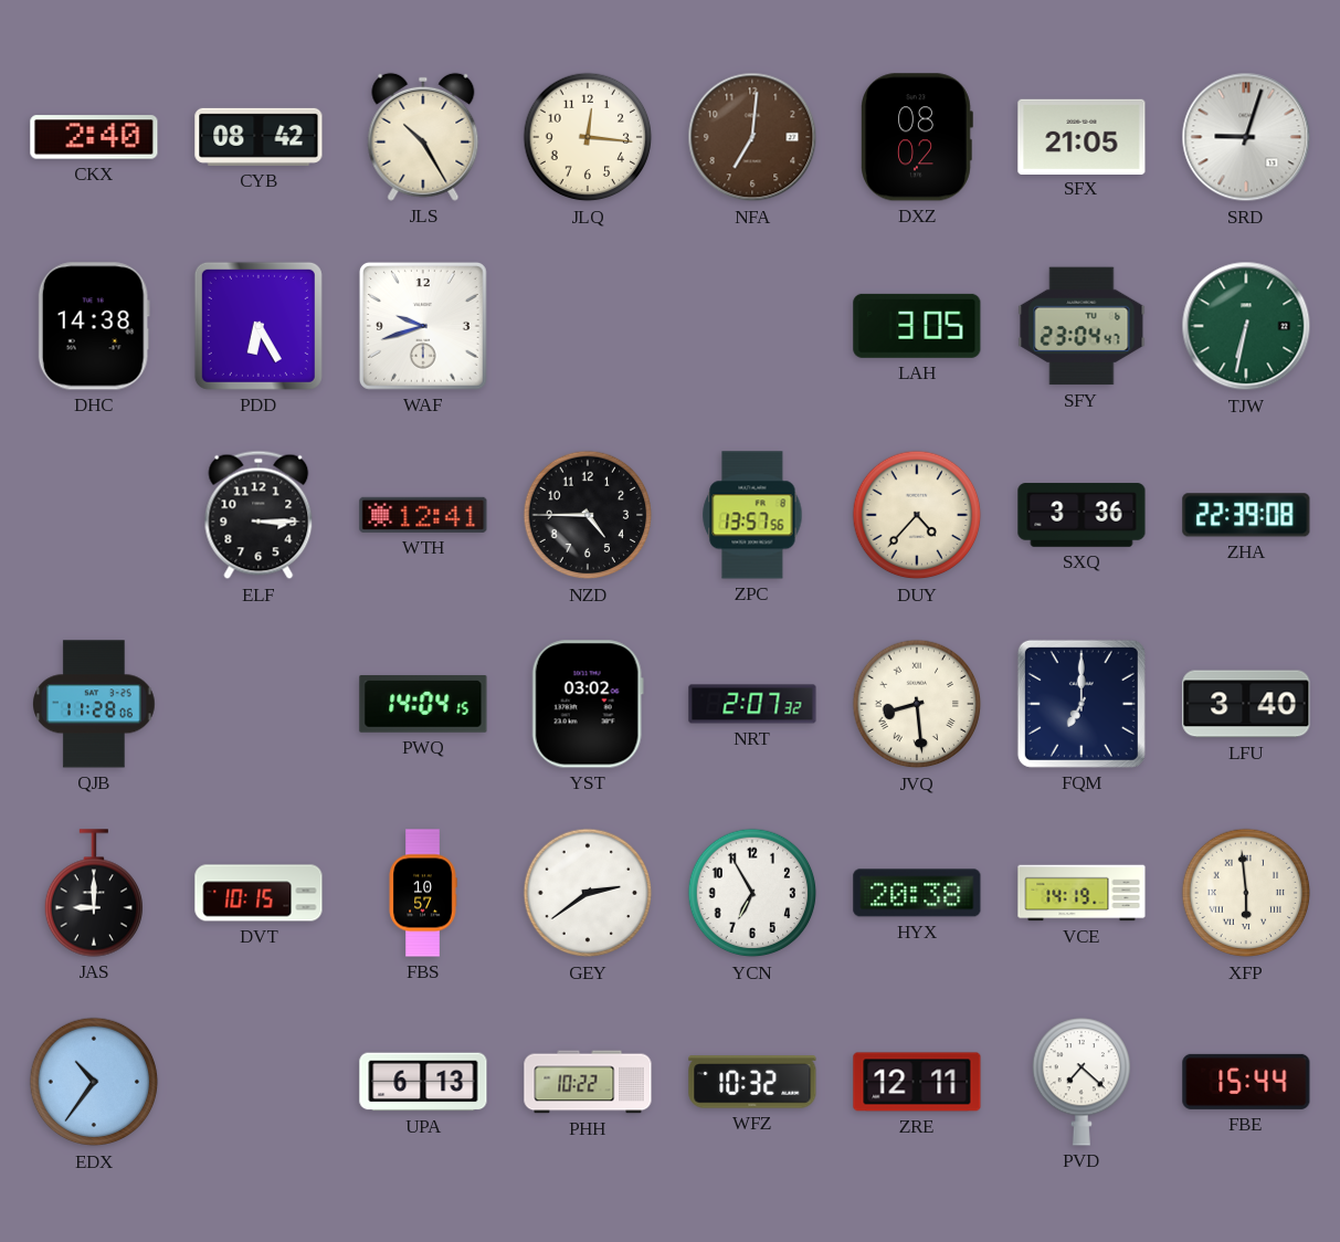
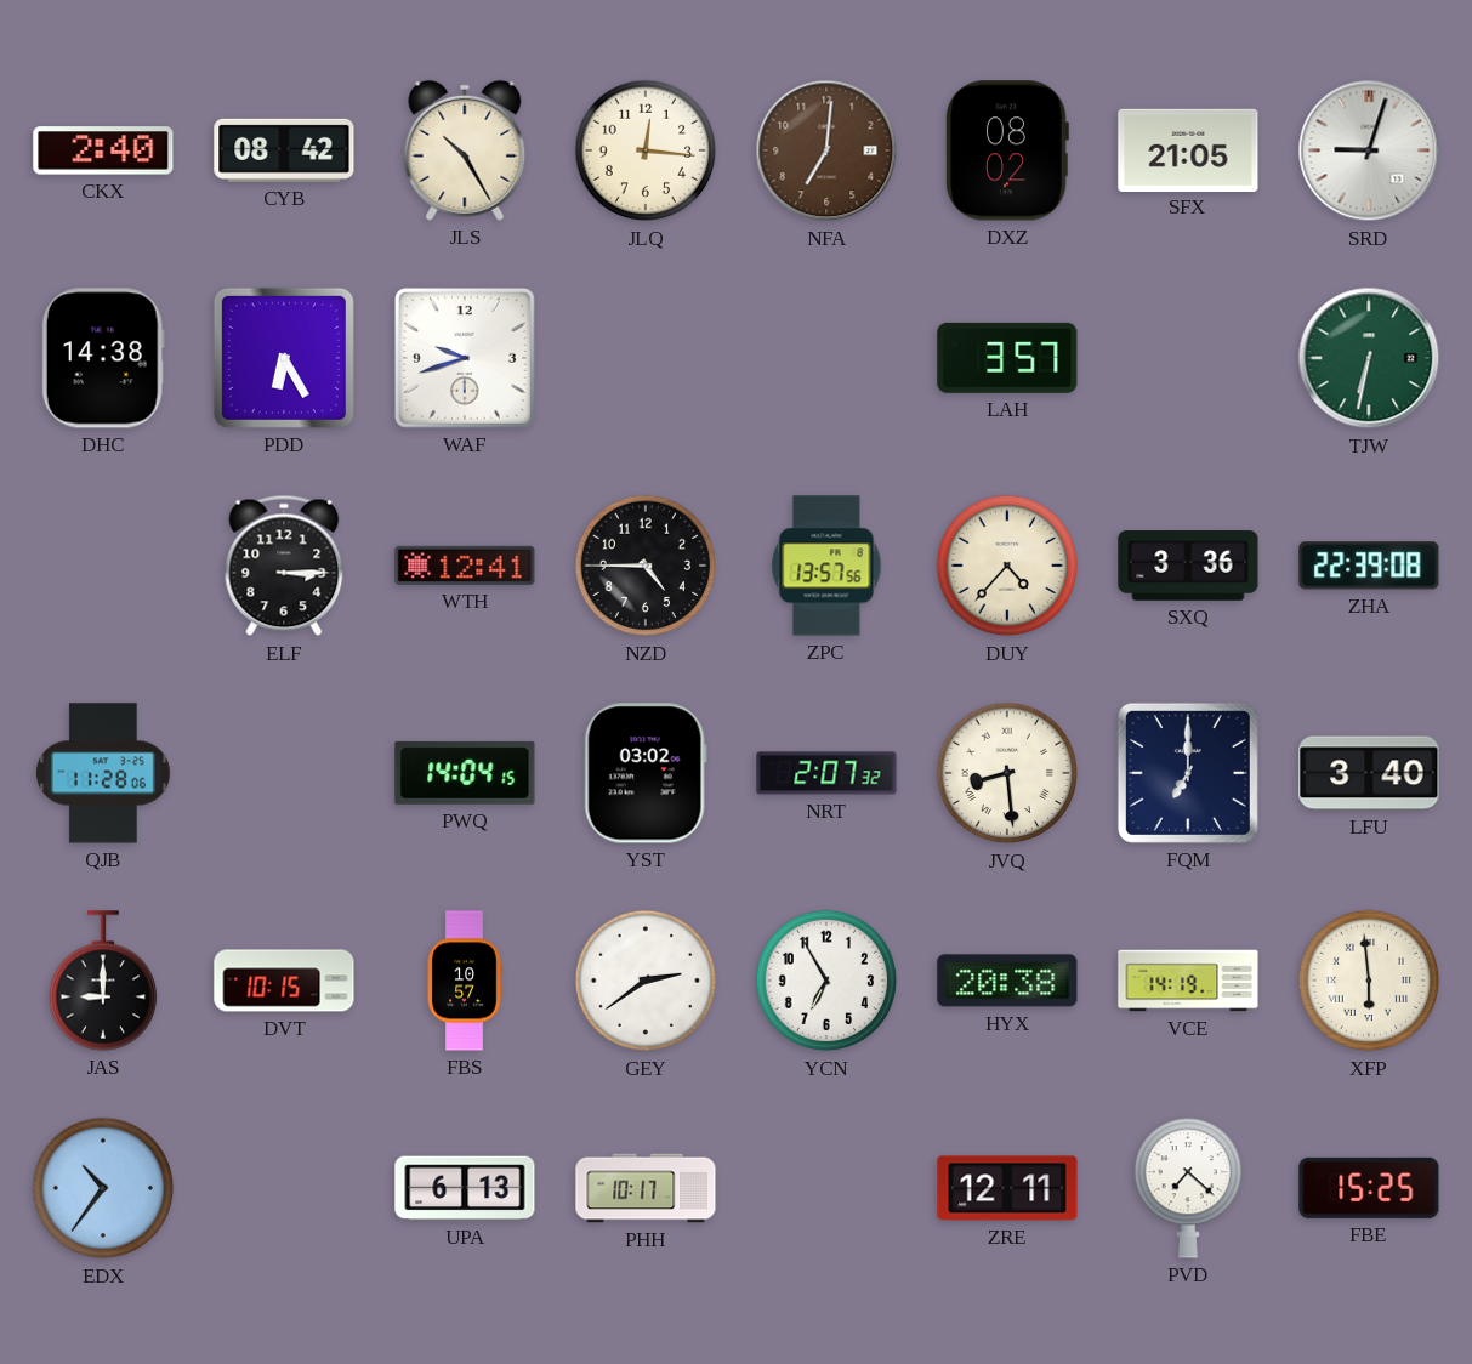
LAH: 3:05 -> 3:57
SFY: 23:04 -> none
PHH: 10:22 -> 10:17
WFZ: 10:32 -> none
FBE: 15:44 -> 15:25
